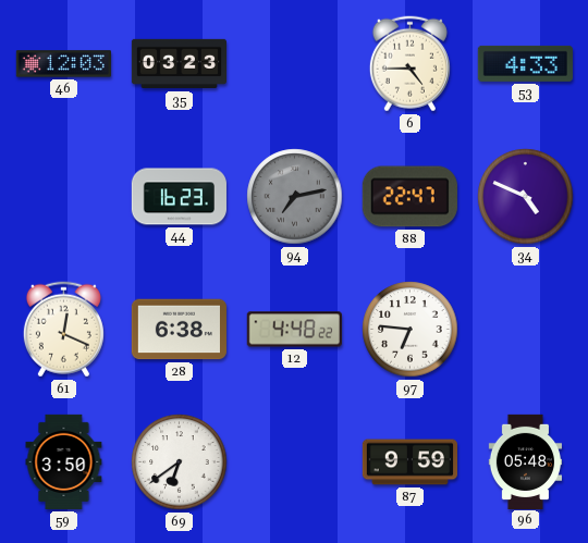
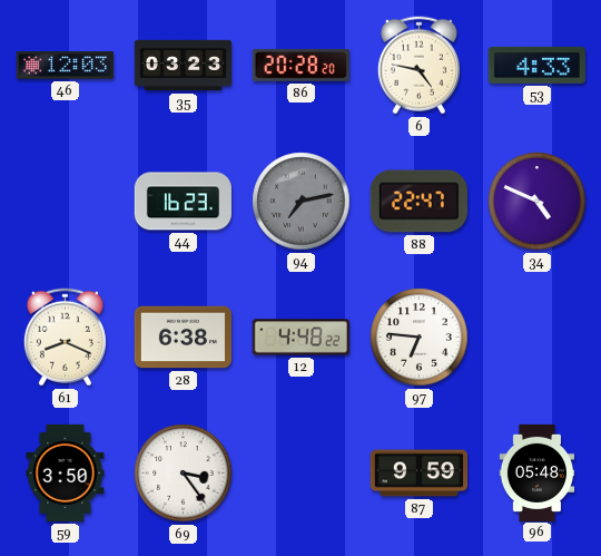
86: none -> 20:28
6: 4:45 -> 4:47
61: 12:19 -> 8:19
69: 6:39 -> 3:24
